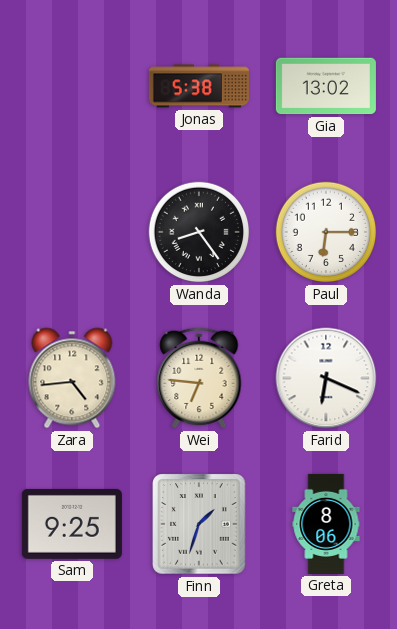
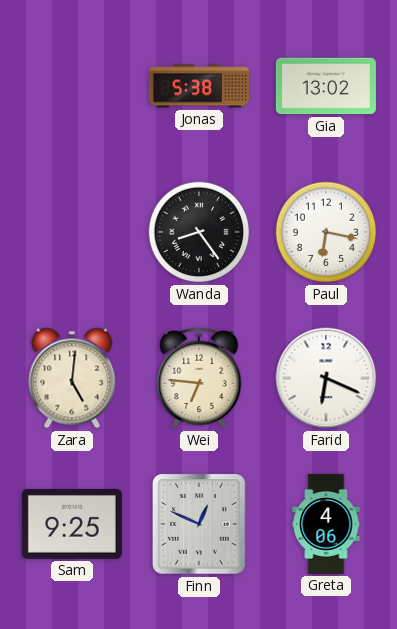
Paul: 6:15 -> 6:17
Zara: 4:44 -> 5:01
Finn: 1:33 -> 12:49
Greta: 8:06 -> 4:06
